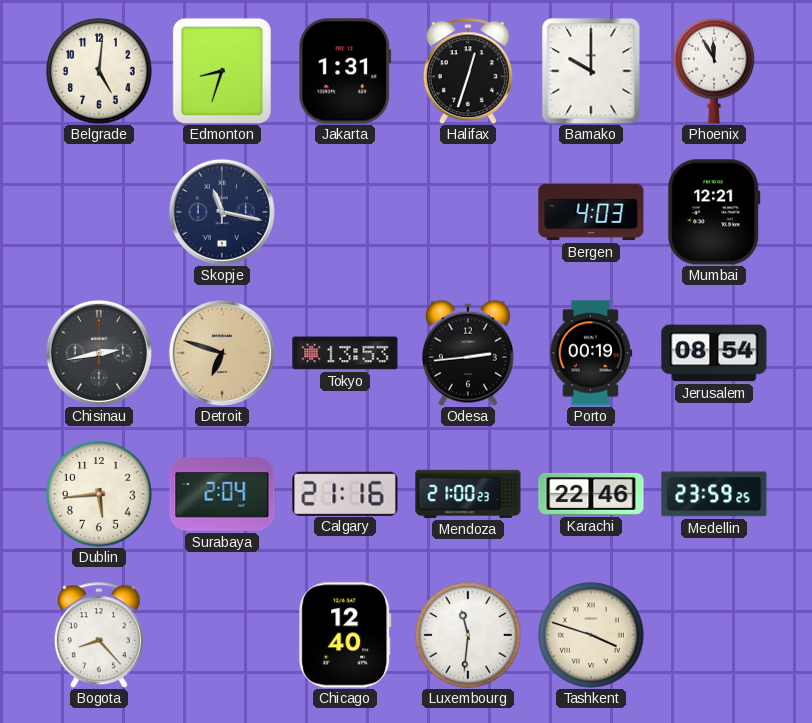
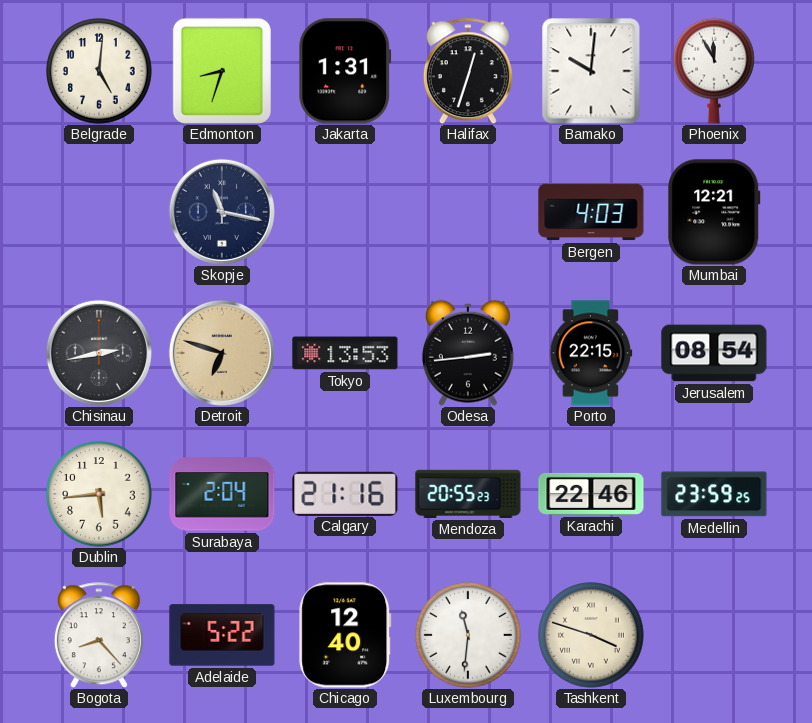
Bamako: 10:00 -> 10:01
Porto: 00:19 -> 22:15
Mendoza: 21:00 -> 20:55
Adelaide: none -> 5:22
